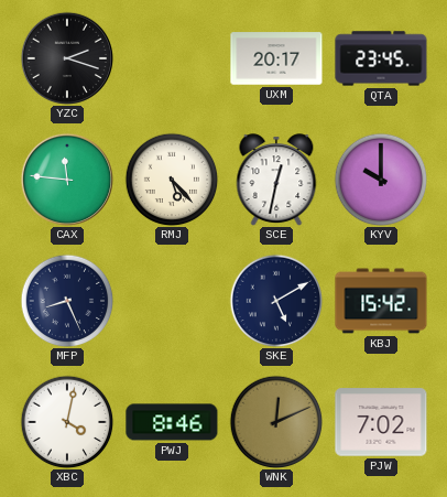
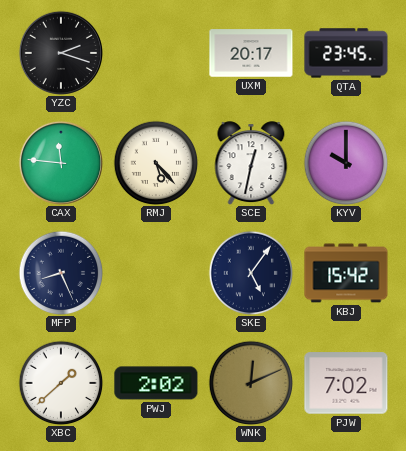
SKE: 5:10 -> 5:06
XBC: 4:02 -> 1:38
PWJ: 8:46 -> 2:02
